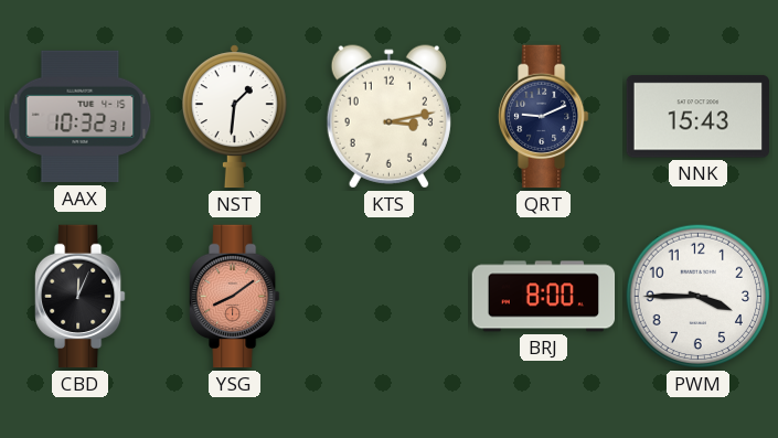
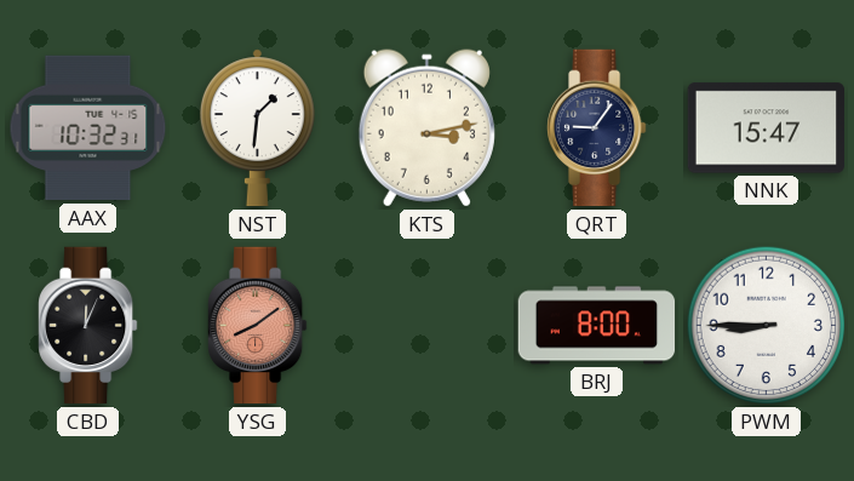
QRT: 9:11 -> 9:06
NNK: 15:43 -> 15:47
PWM: 3:45 -> 8:45
